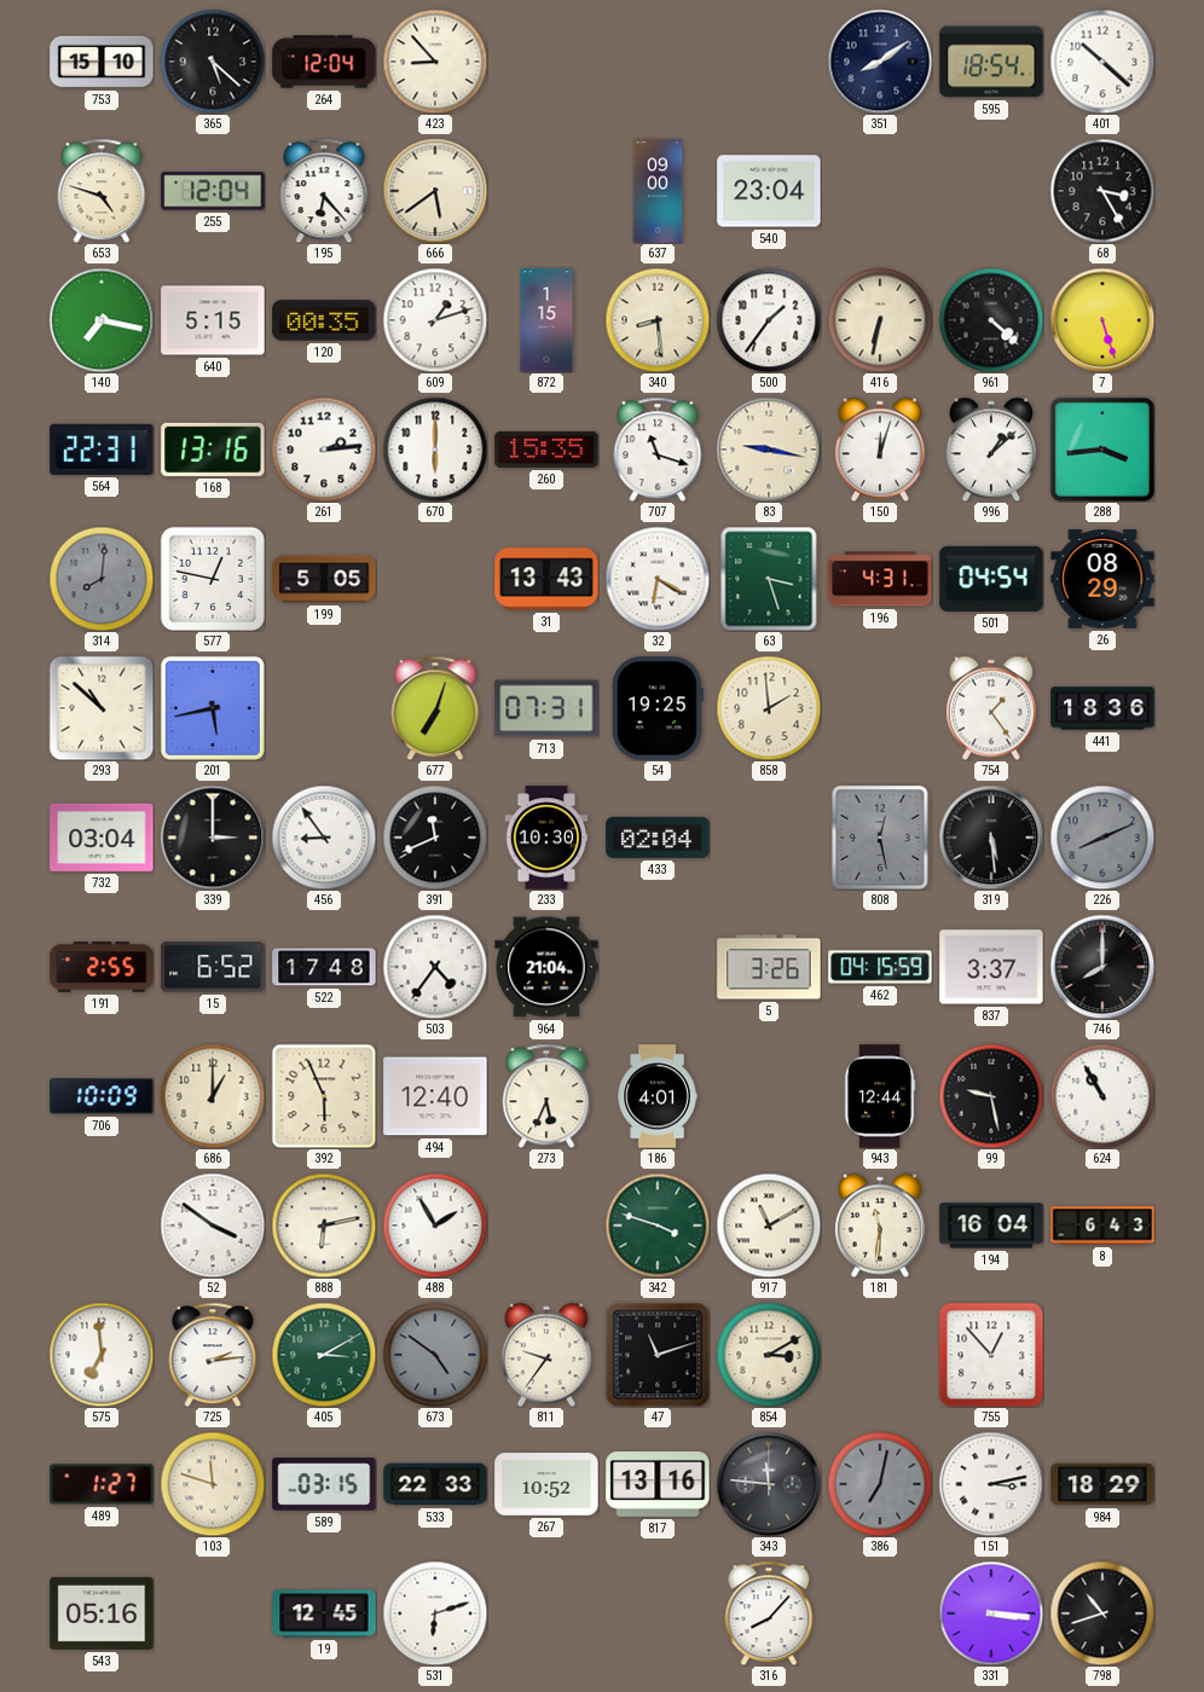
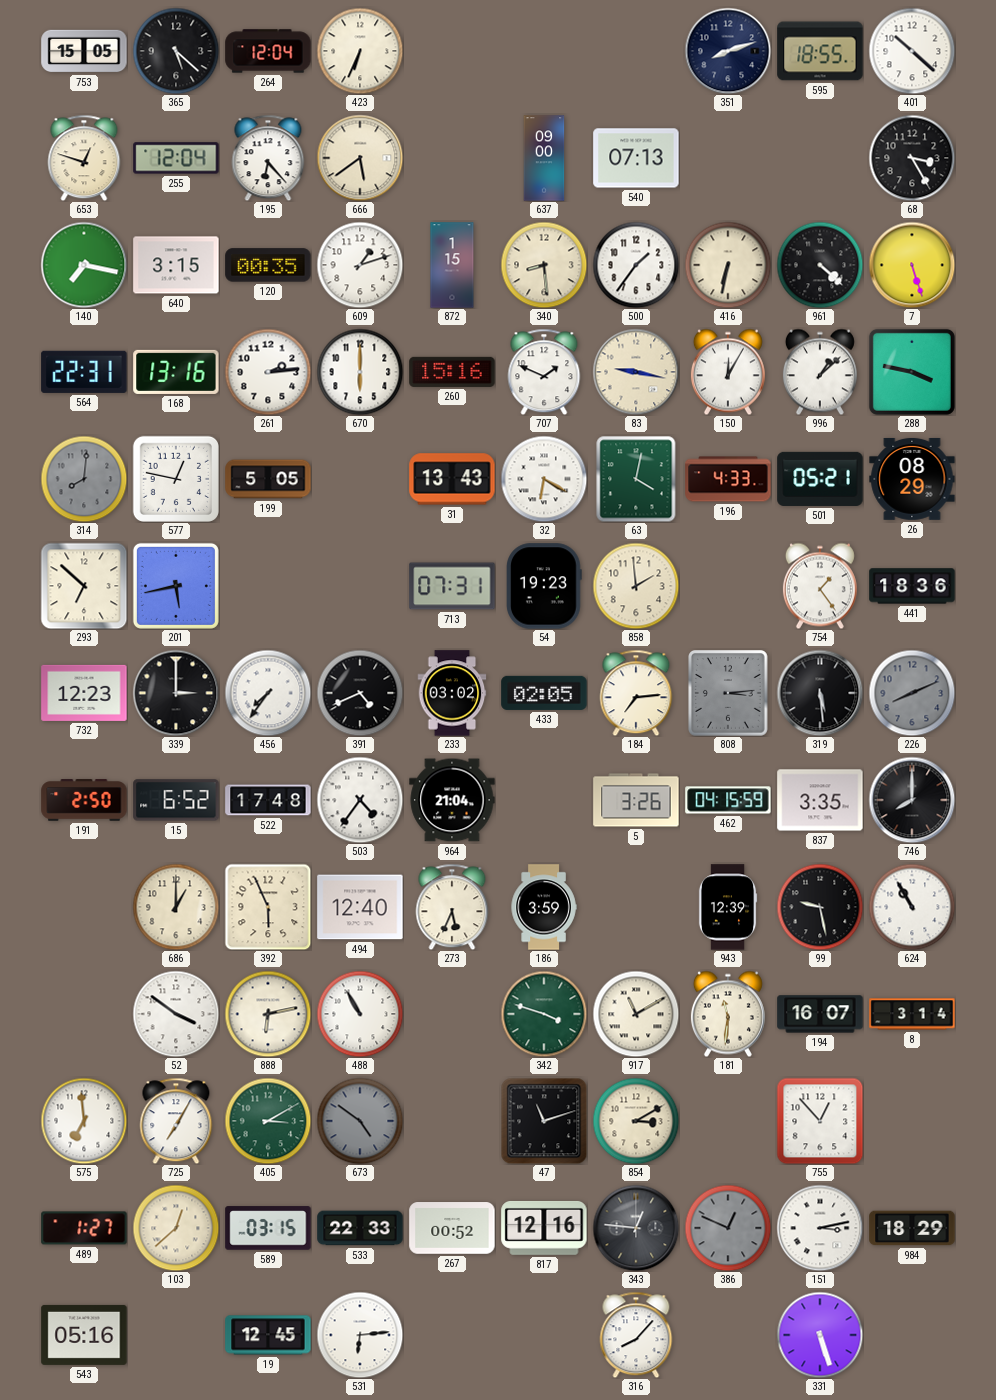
753: 15:10 -> 15:05
423: 8:53 -> 6:34
351: 8:09 -> 8:12
595: 18:54 -> 18:55
653: 4:48 -> 12:48
540: 23:04 -> 07:13
640: 5:15 -> 3:15
260: 15:35 -> 15:16
707: 11:18 -> 1:49
150: 12:03 -> 12:05
288: 3:44 -> 3:47
63: 3:27 -> 4:02
196: 4:31 -> 4:33
501: 04:54 -> 05:21
293: 10:52 -> 6:52
677: 7:03 -> none
54: 19:25 -> 19:23
732: 03:04 -> 12:23
456: 8:54 -> 7:36
391: 11:41 -> 4:41
233: 10:30 -> 03:02
433: 02:04 -> 02:05
184: none -> 7:14
808: 12:28 -> 3:14
191: 2:55 -> 2:50
837: 3:37 -> 3:35
706: 10:09 -> none
186: 4:01 -> 3:59
943: 12:44 -> 12:39
488: 1:55 -> 10:55
194: 16:04 -> 16:07
8: 6:43 -> 3:14
725: 2:14 -> 7:05
811: 9:36 -> none
103: 11:48 -> 12:38
267: 10:52 -> 00:52
817: 13:16 -> 12:16
343: 11:46 -> 12:46
386: 7:02 -> 12:49
531: 6:12 -> 6:14
331: 3:16 -> 5:27
798: 10:42 -> none
